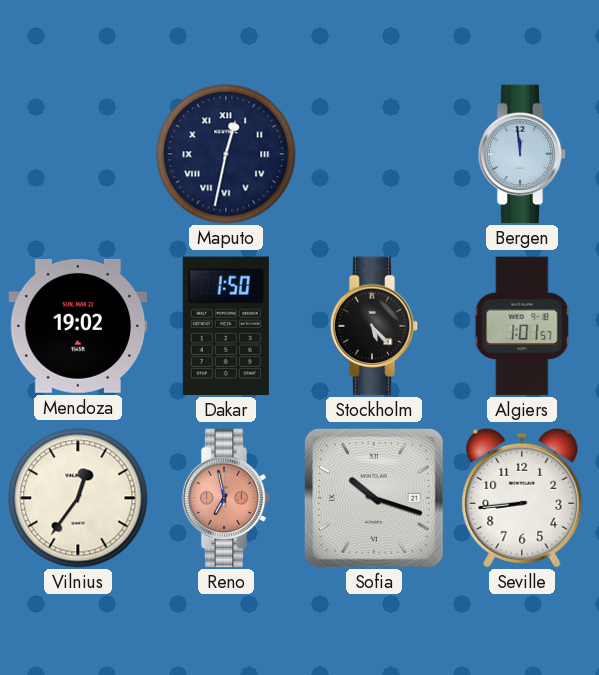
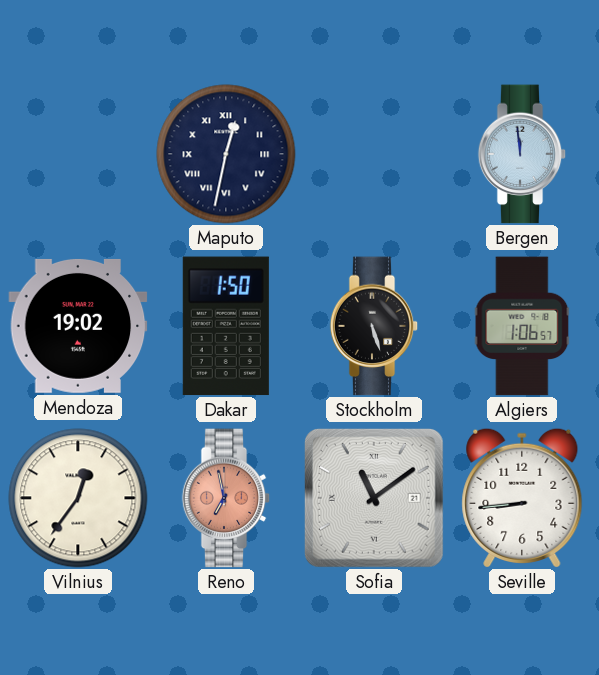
Stockholm: 5:23 -> 5:27
Algiers: 1:01 -> 1:06
Sofia: 10:18 -> 11:09
